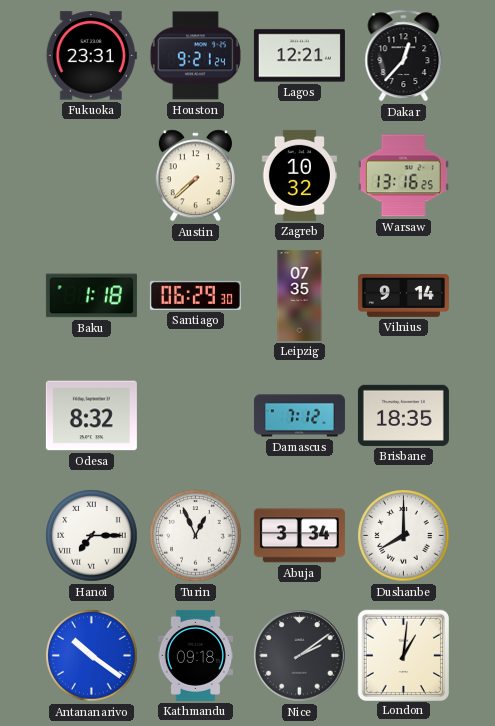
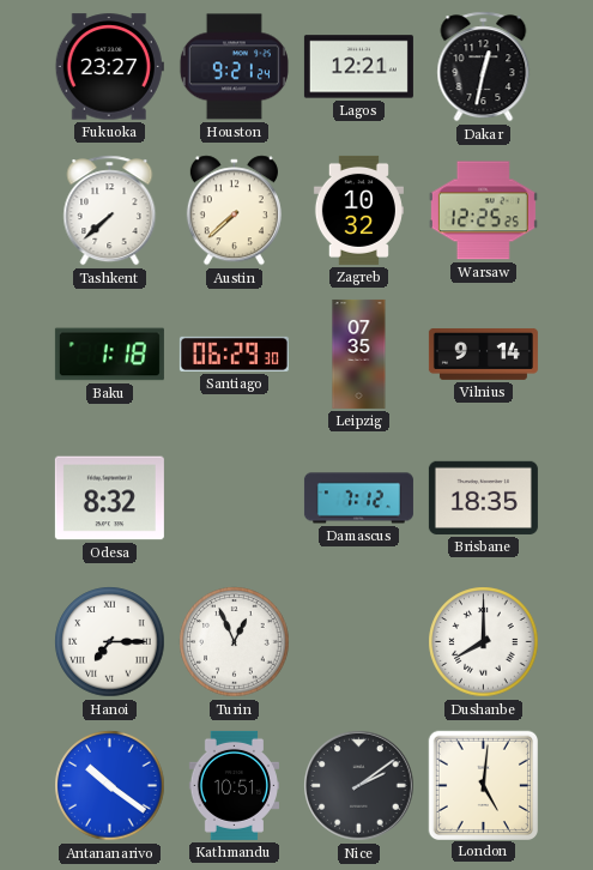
Fukuoka: 23:31 -> 23:27
Dakar: 12:37 -> 12:32
Tashkent: none -> 7:38
Warsaw: 13:16 -> 12:25
Abuja: 3:34 -> none
Kathmandu: 09:18 -> 10:51
London: 1:01 -> 5:01
